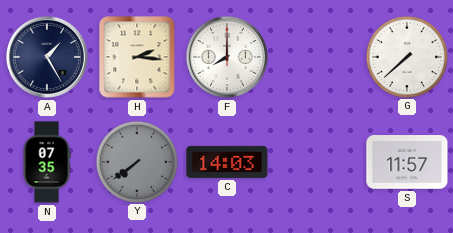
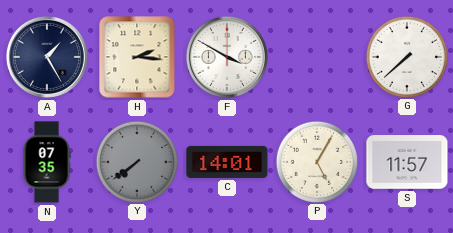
F: 8:00 -> 3:50
C: 14:03 -> 14:01
P: none -> 5:05
